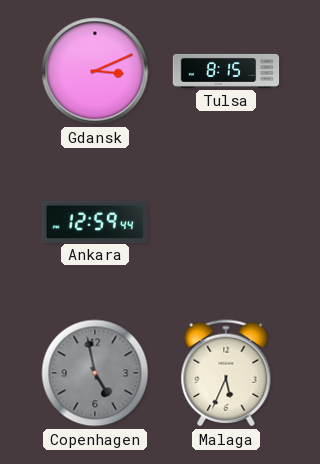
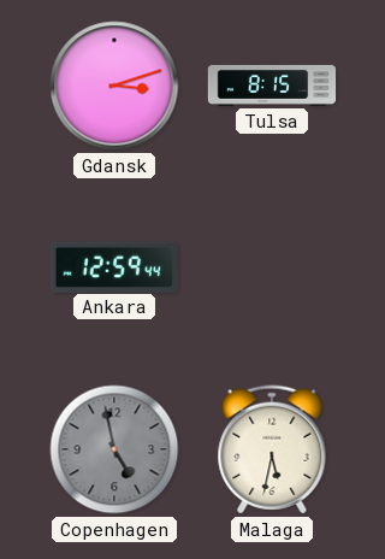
Gdansk: 3:11 -> 3:12
Malaga: 5:34 -> 5:32
